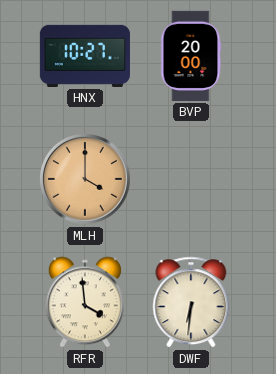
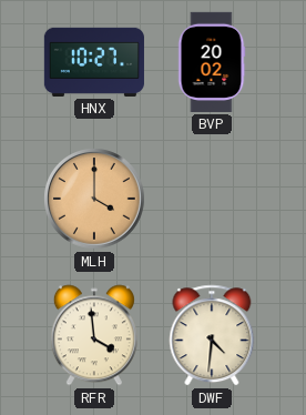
BVP: 20:00 -> 20:02
DWF: 6:31 -> 4:31
